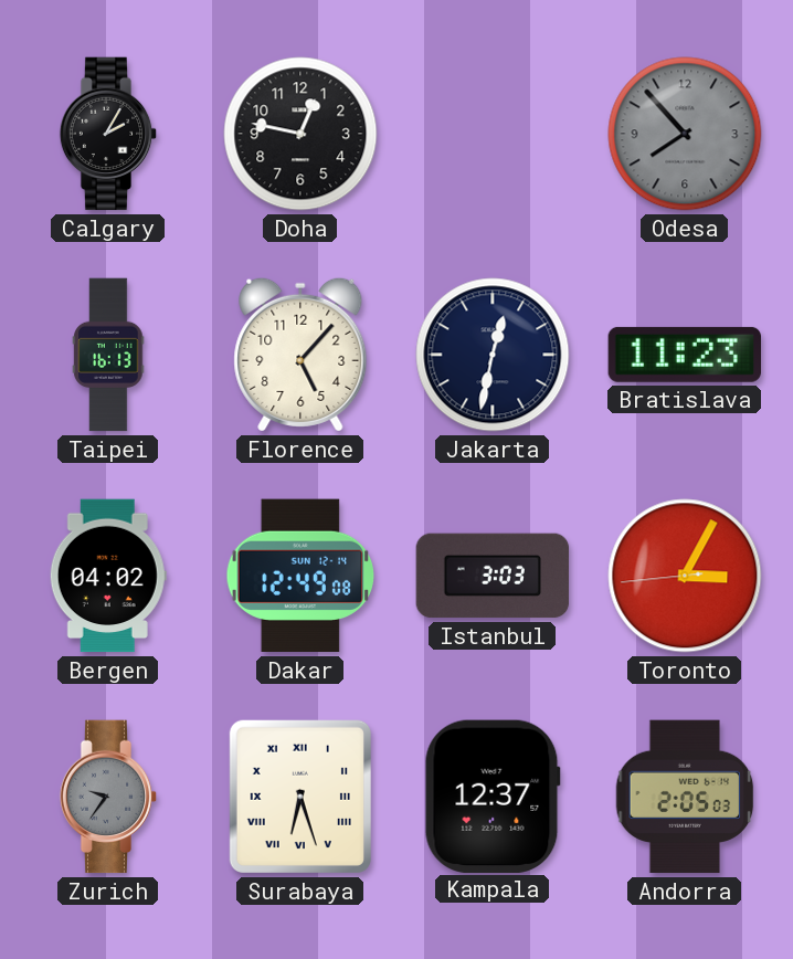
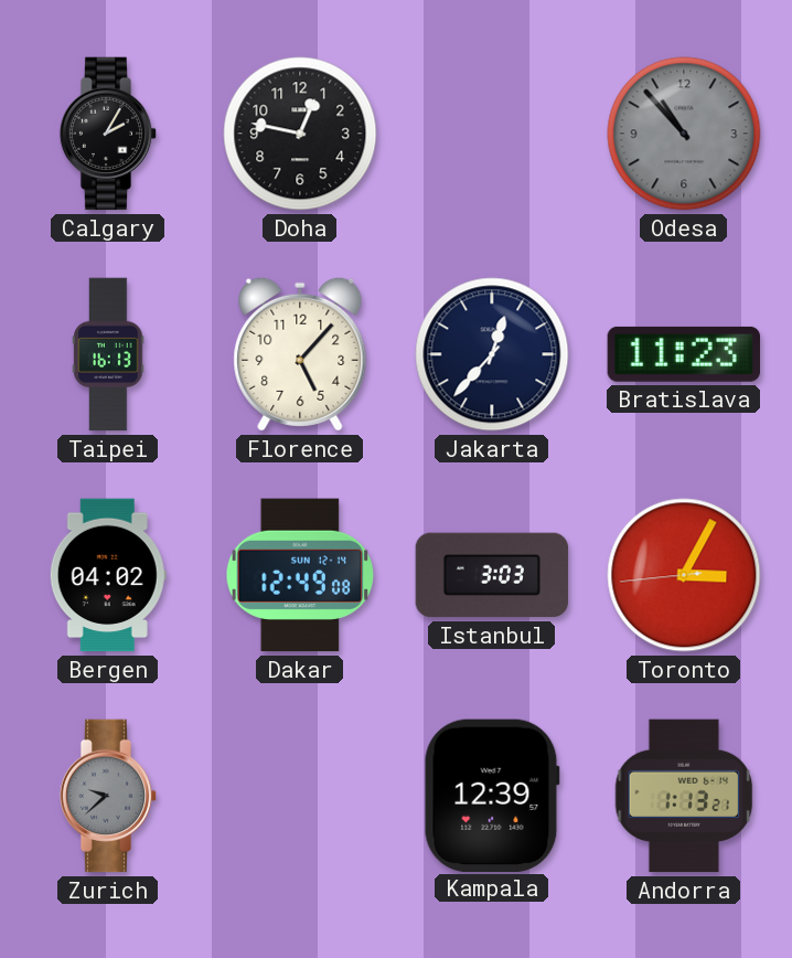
Odesa: 7:53 -> 10:53
Jakarta: 12:32 -> 12:37
Zurich: 9:36 -> 9:38
Surabaya: 6:27 -> none
Kampala: 12:37 -> 12:39
Andorra: 2:05 -> 1:13
